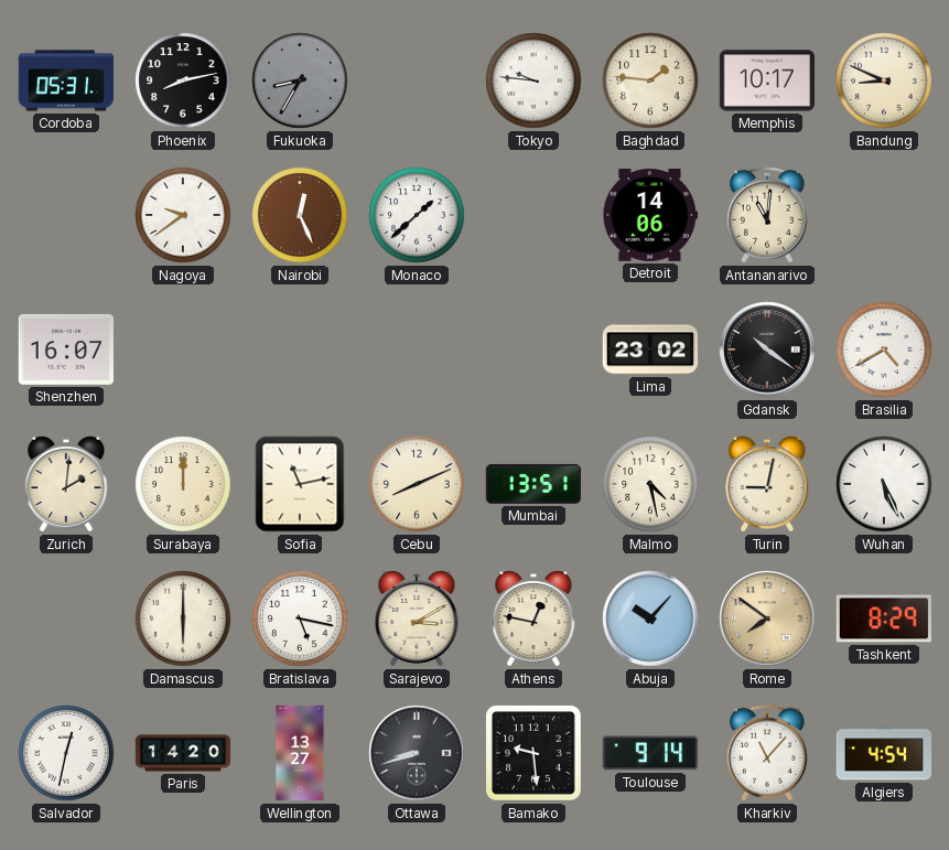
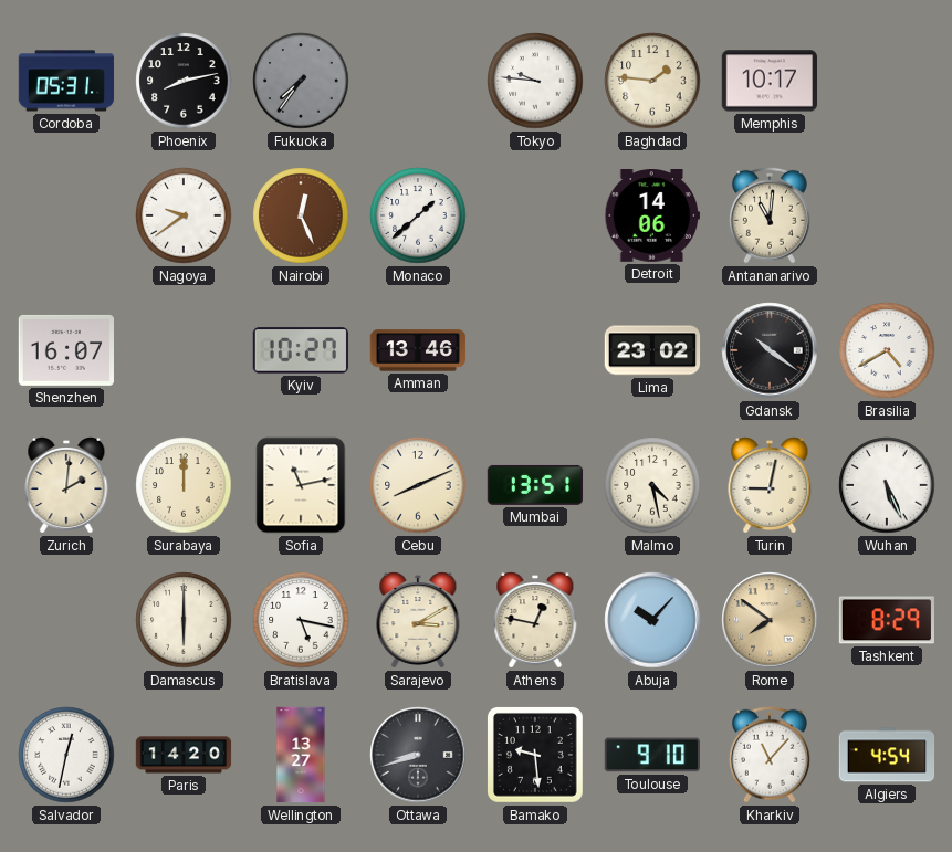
Fukuoka: 8:35 -> 7:36
Bandung: 8:49 -> none
Kyiv: none -> 10:27
Amman: none -> 13:46
Toulouse: 9:14 -> 9:10
